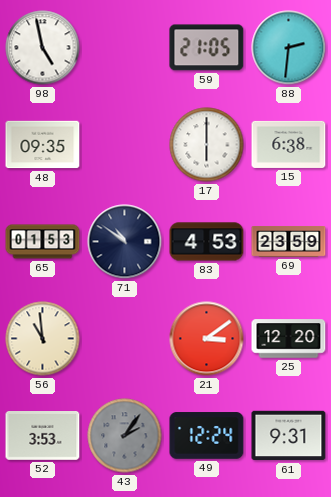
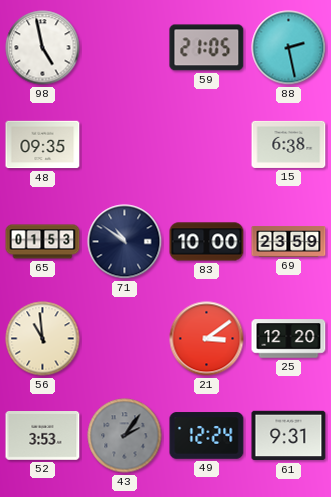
88: 2:31 -> 2:28
17: 6:00 -> none
83: 4:53 -> 10:00
